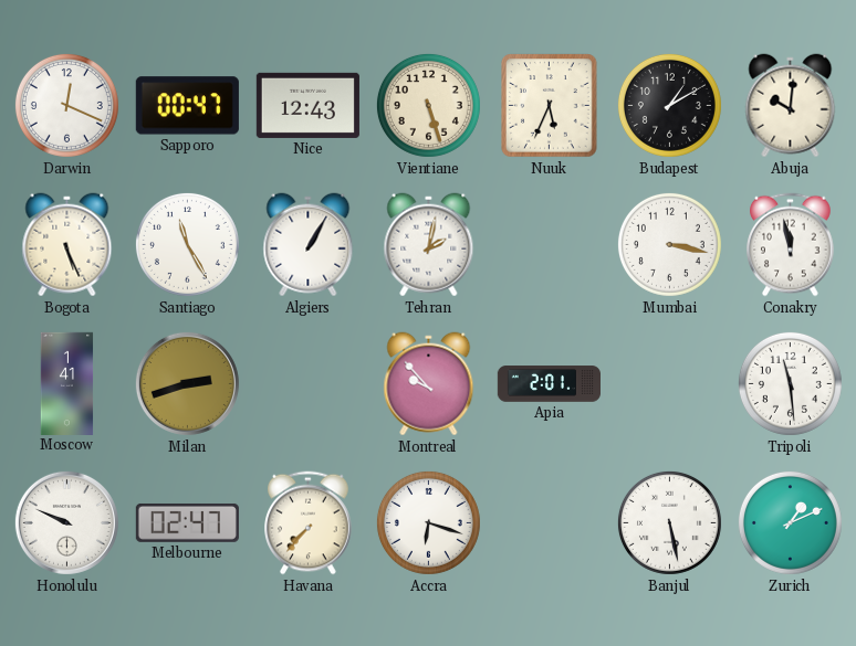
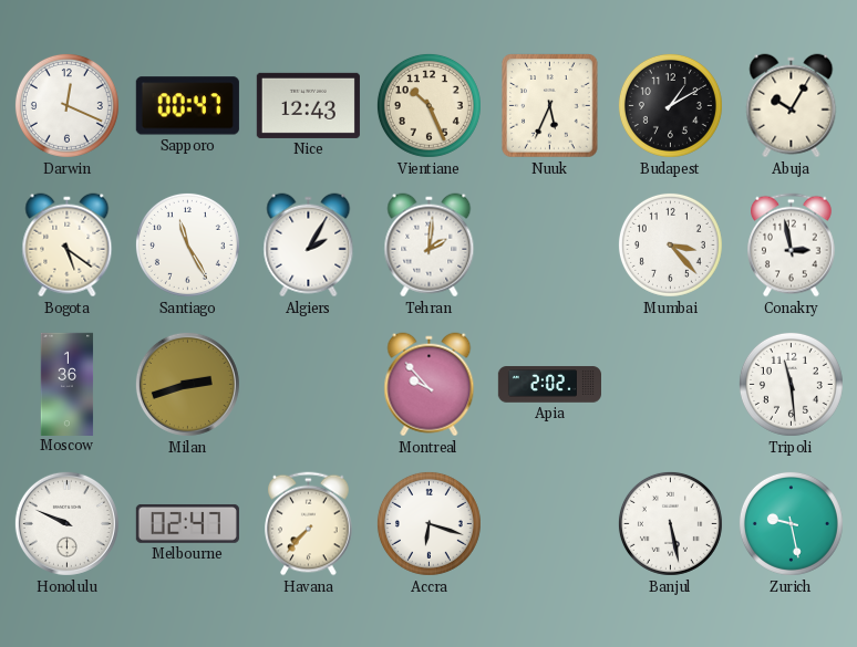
Vientiane: 5:27 -> 10:26
Abuja: 10:01 -> 10:05
Bogota: 5:26 -> 5:21
Algiers: 1:05 -> 2:05
Tehran: 2:02 -> 2:01
Mumbai: 3:17 -> 3:23
Conakry: 11:58 -> 2:58
Moscow: 1:41 -> 1:36
Apia: 2:01 -> 2:02
Zurich: 1:11 -> 9:28
